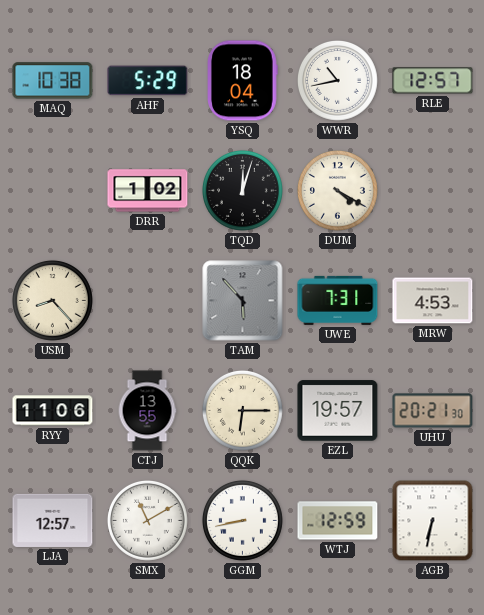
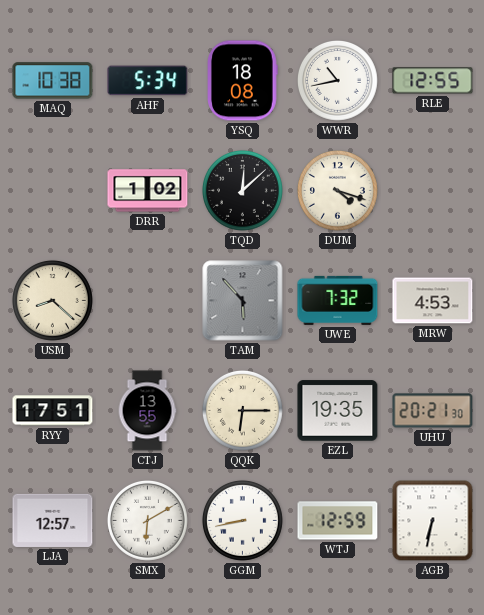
AHF: 5:29 -> 5:34
YSQ: 18:04 -> 18:08
RLE: 12:57 -> 12:55
TQD: 12:03 -> 12:08
DUM: 4:20 -> 4:18
USM: 8:23 -> 8:22
UWE: 7:31 -> 7:32
RYY: 11:06 -> 17:51
EZL: 19:57 -> 19:35
SMX: 11:10 -> 6:10
